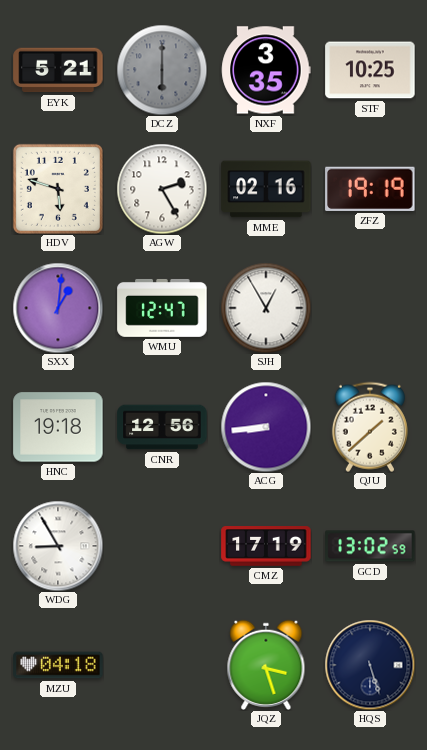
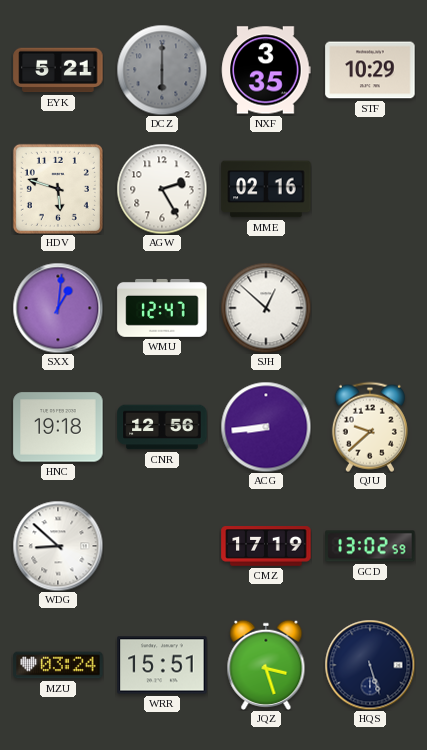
STF: 10:25 -> 10:29
ZFZ: 19:19 -> none
SJH: 12:55 -> 12:52
QJU: 1:38 -> 9:38
WDG: 8:55 -> 8:52
MZU: 04:18 -> 03:24
WRR: none -> 15:51
